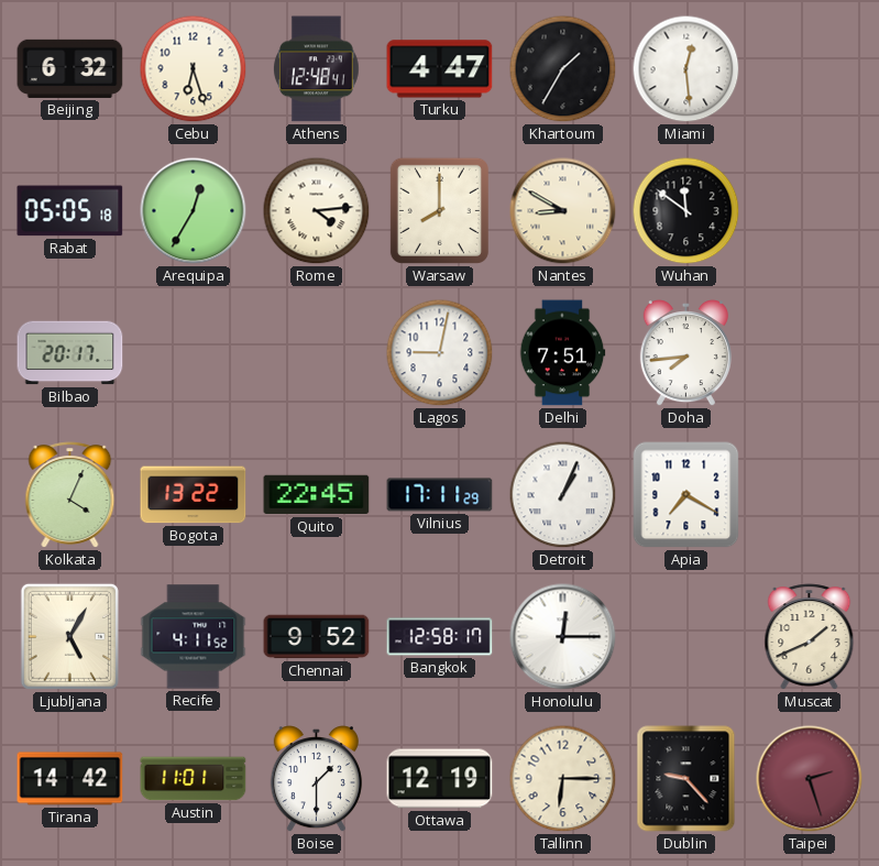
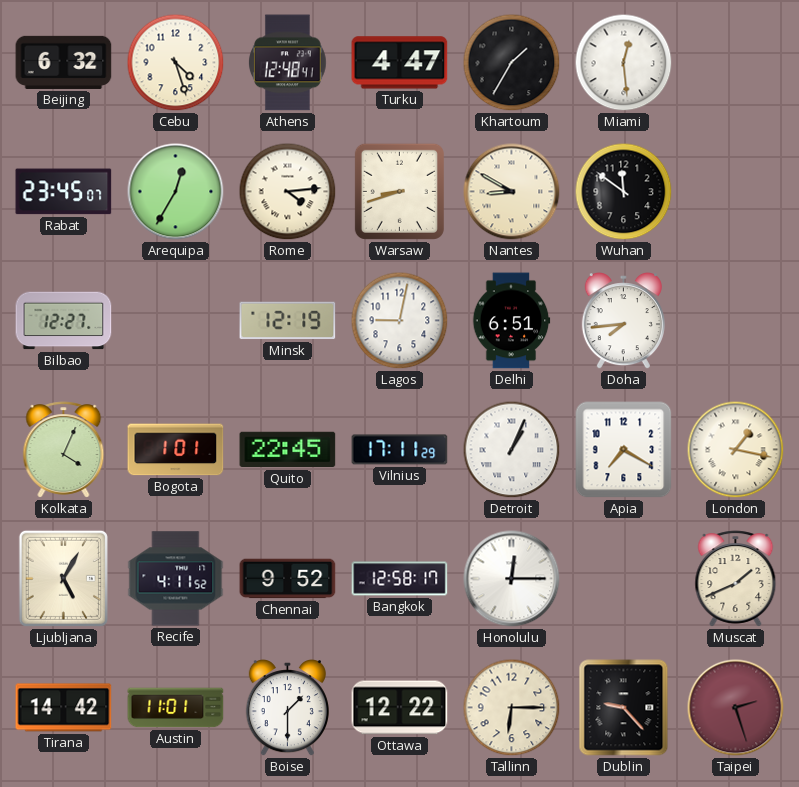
Cebu: 6:27 -> 4:27
Rabat: 05:05 -> 23:45
Warsaw: 8:00 -> 8:42
Bilbao: 20:17 -> 12:27
Minsk: none -> 12:19
Delhi: 7:51 -> 6:51
Bogota: 13:22 -> 1:01
London: none -> 1:17
Ottawa: 12:19 -> 12:22
